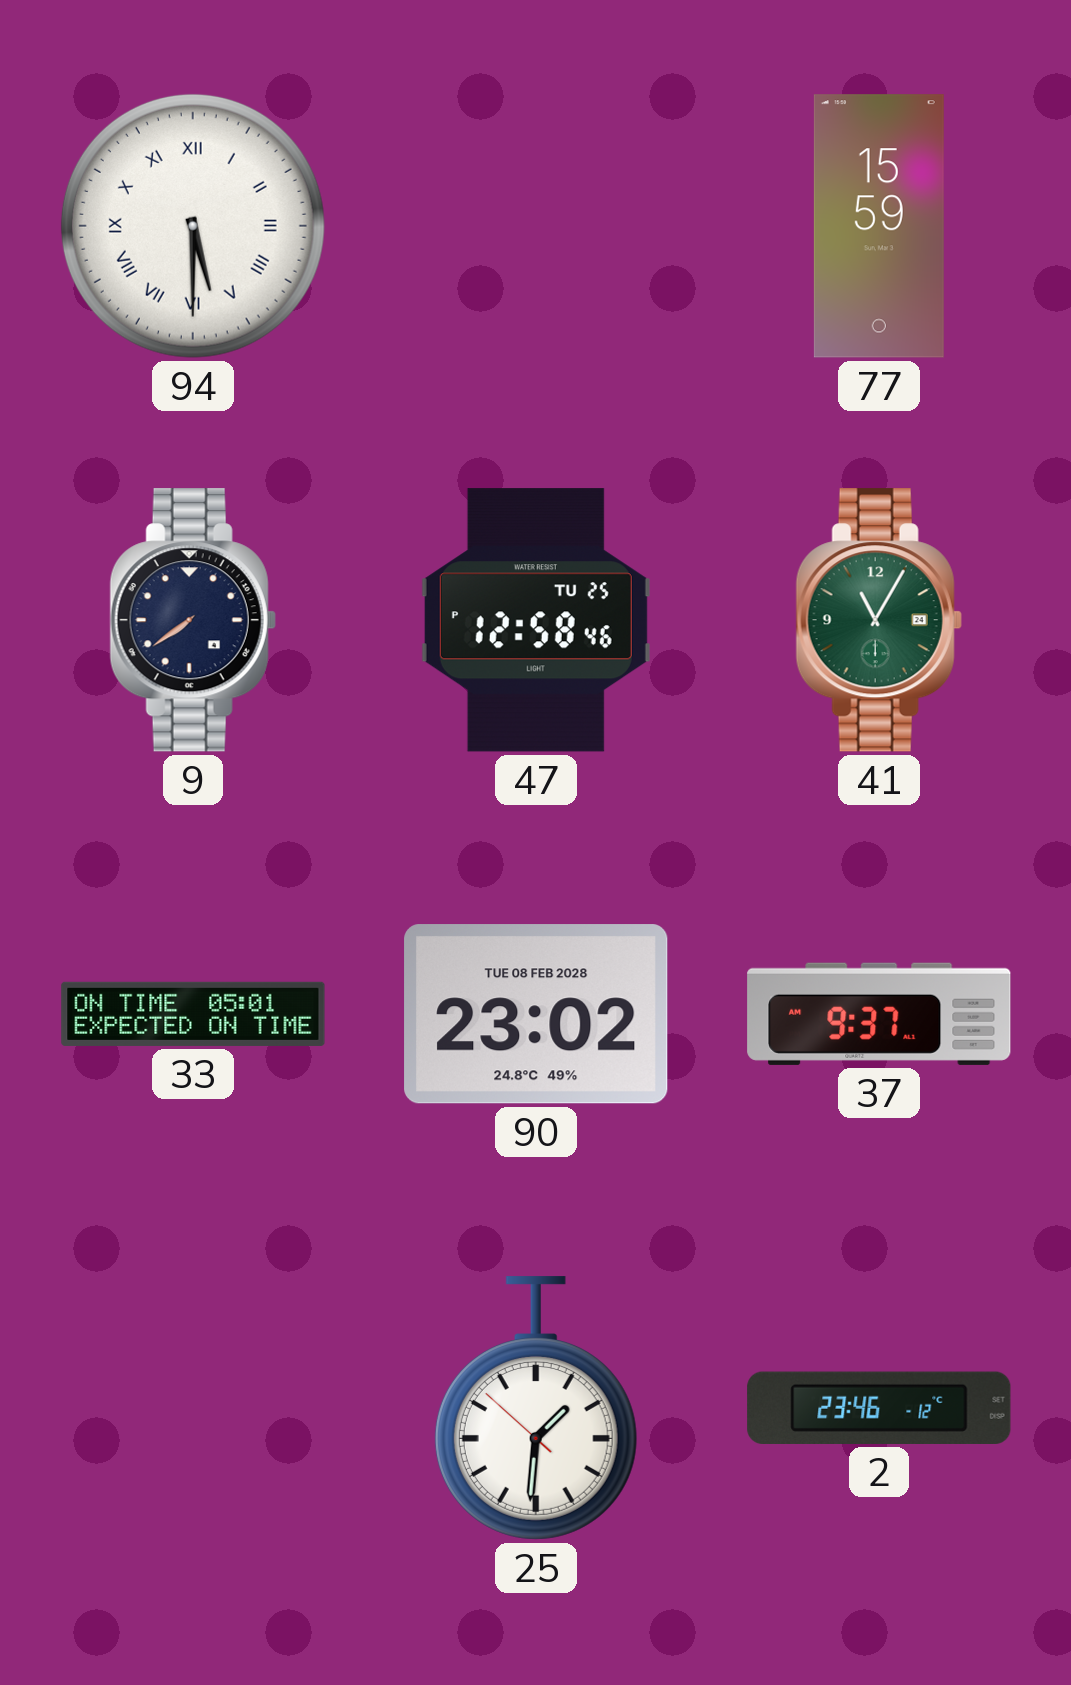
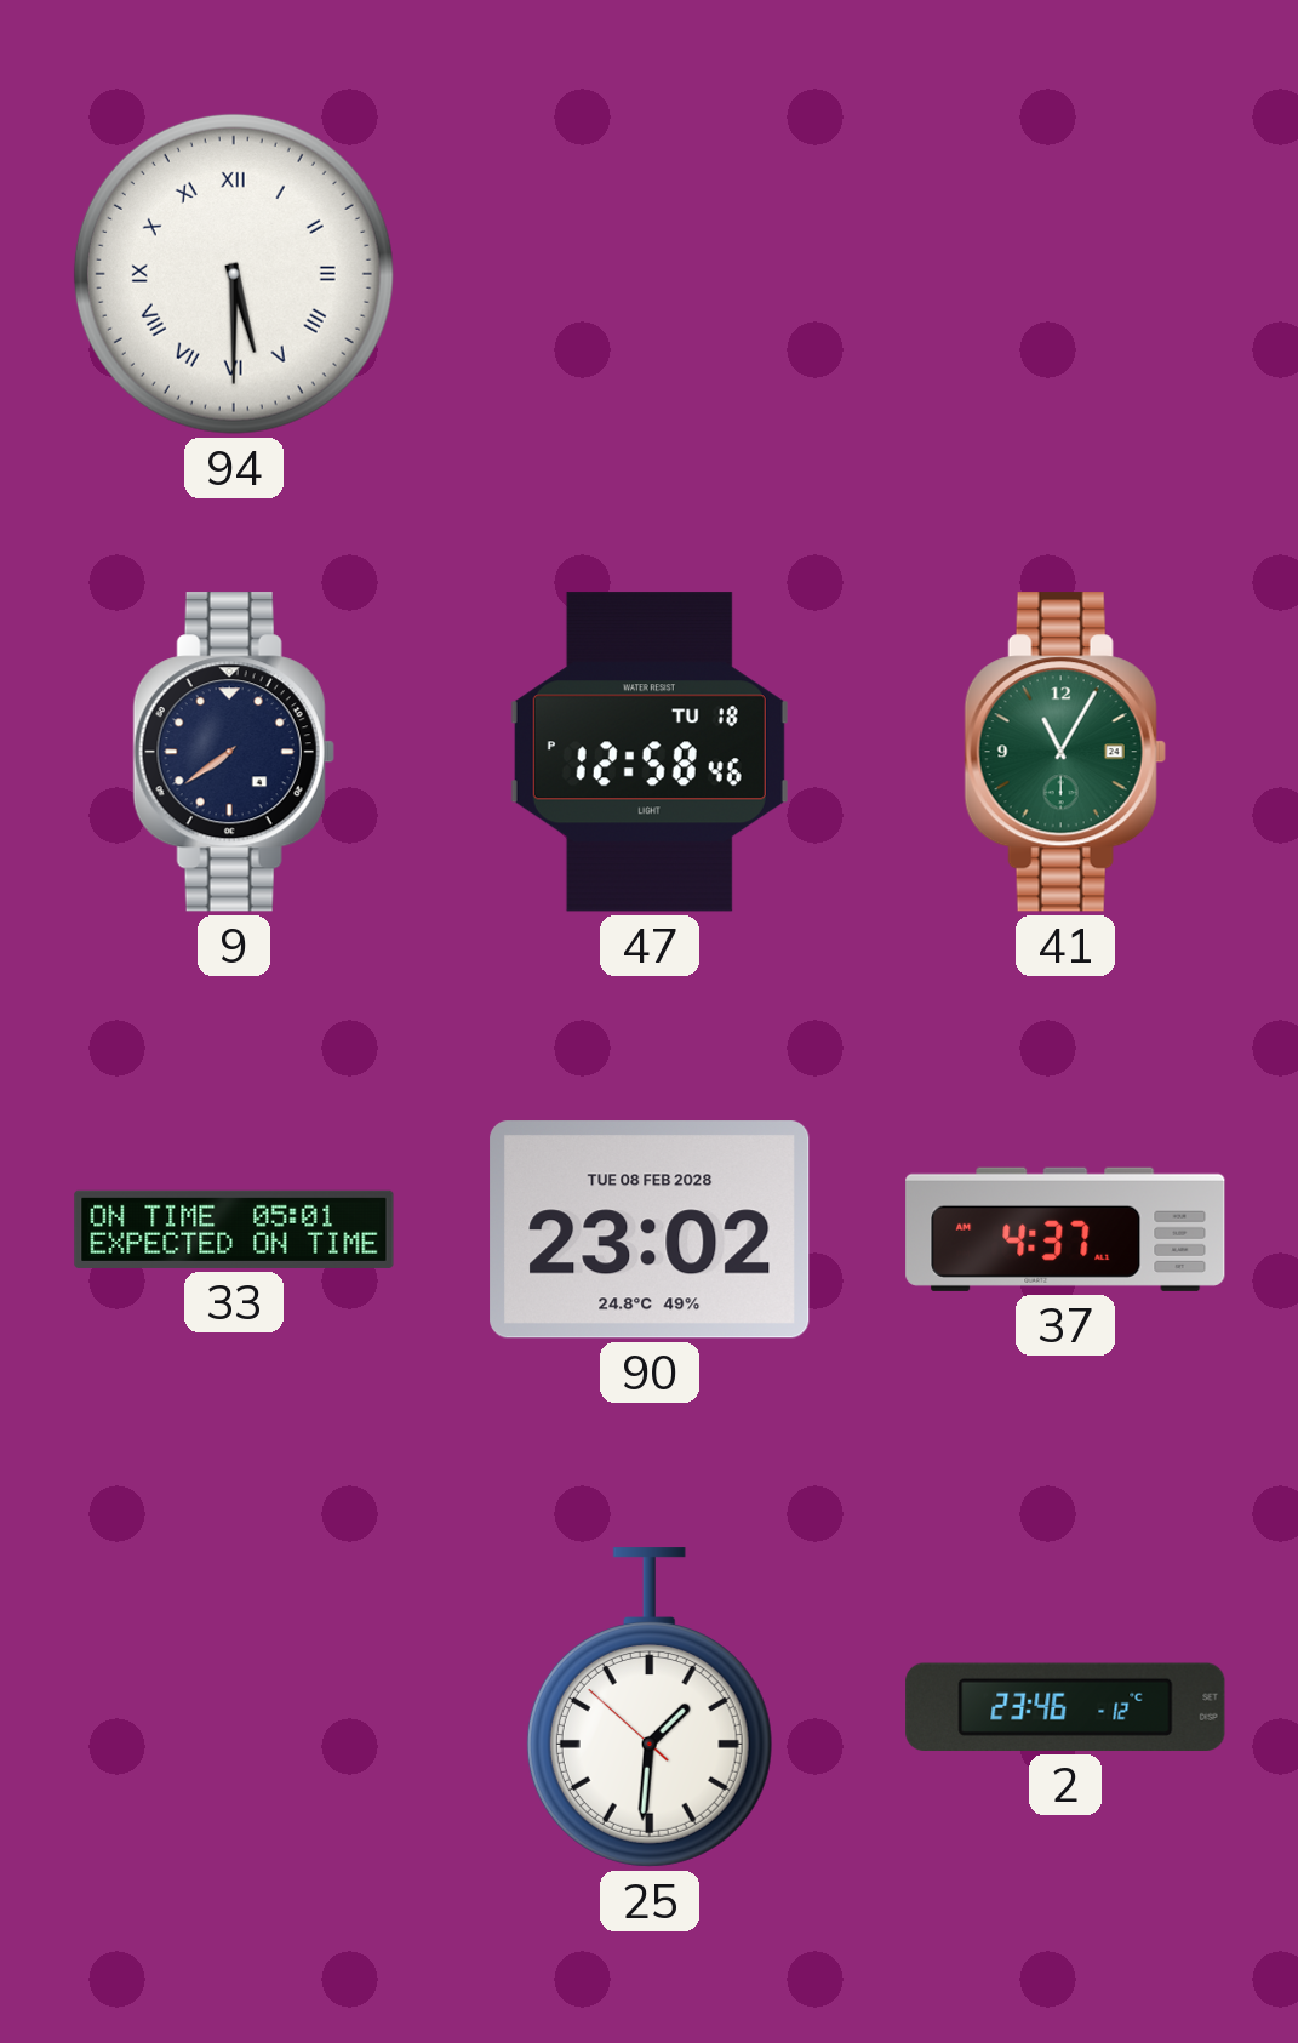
77: 15:59 -> none
47 date: TU 25 -> TU 18
37: 9:37 -> 4:37
